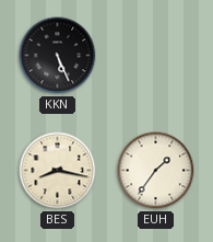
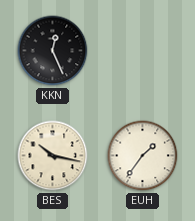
KKN: 5:26 -> 12:26
BES: 8:17 -> 10:17
